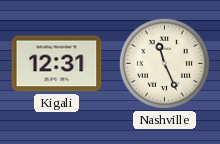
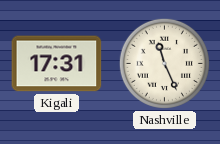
Kigali: 12:31 -> 17:31
